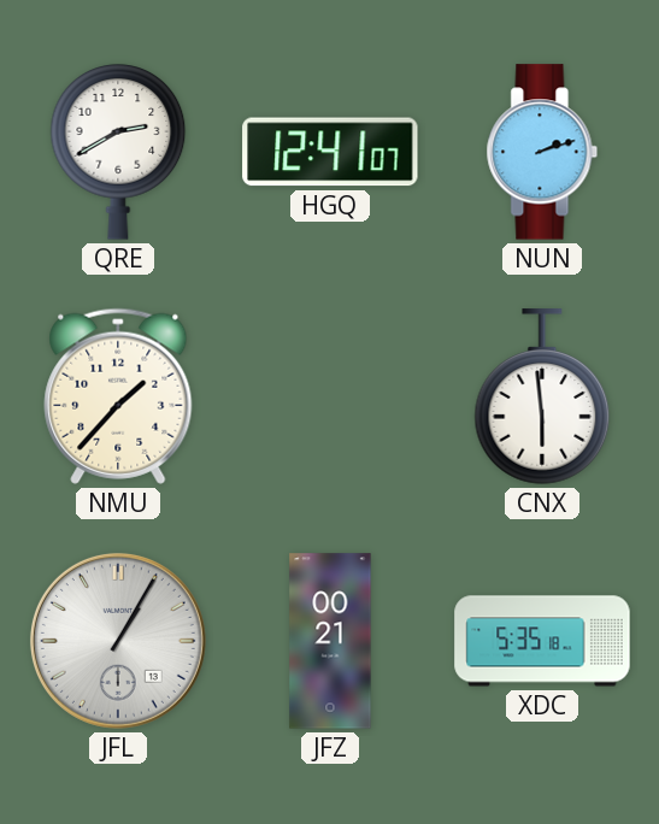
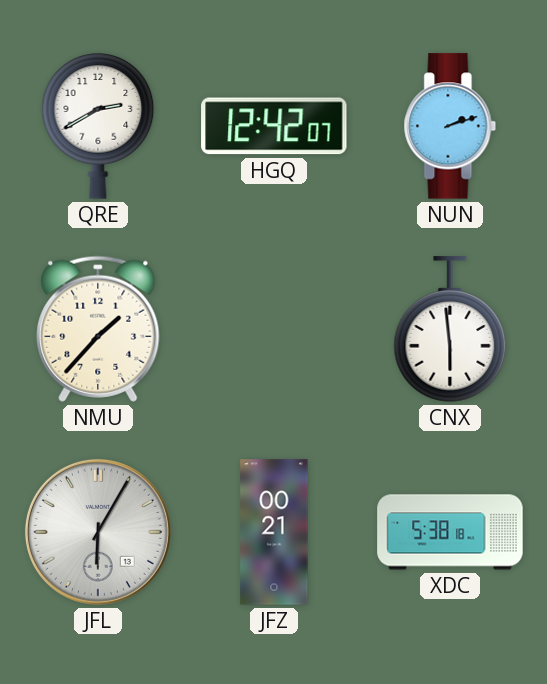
HGQ: 12:41 -> 12:42
JFL: 1:05 -> 6:05
XDC: 5:35 -> 5:38
